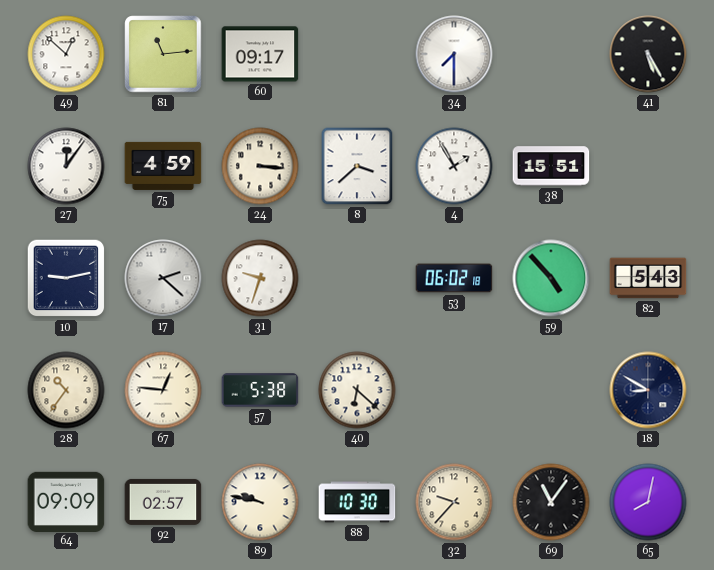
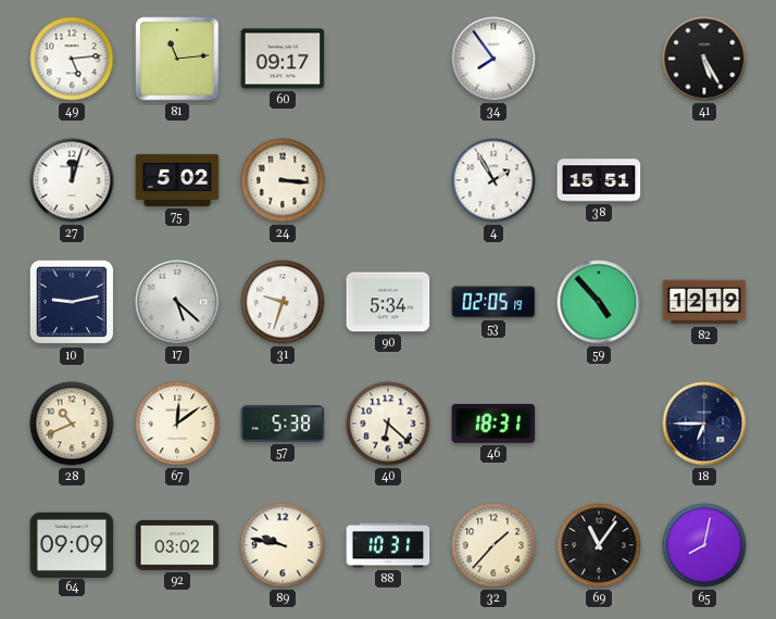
49: 12:52 -> 5:14
34: 7:30 -> 7:54
27: 12:06 -> 12:03
75: 4:59 -> 5:02
8: 3:38 -> none
17: 2:22 -> 5:22
90: none -> 5:34
53: 06:02 -> 02:05
82: 5:43 -> 12:19
28: 10:36 -> 10:41
67: 12:46 -> 12:09
46: none -> 18:31
18: 8:50 -> 6:45
92: 02:57 -> 03:02
88: 10:30 -> 10:31
32: 9:37 -> 1:37
